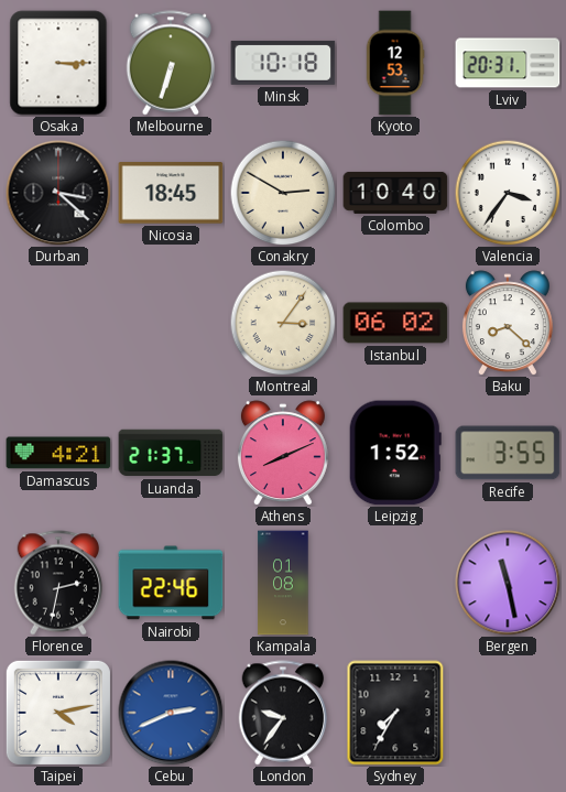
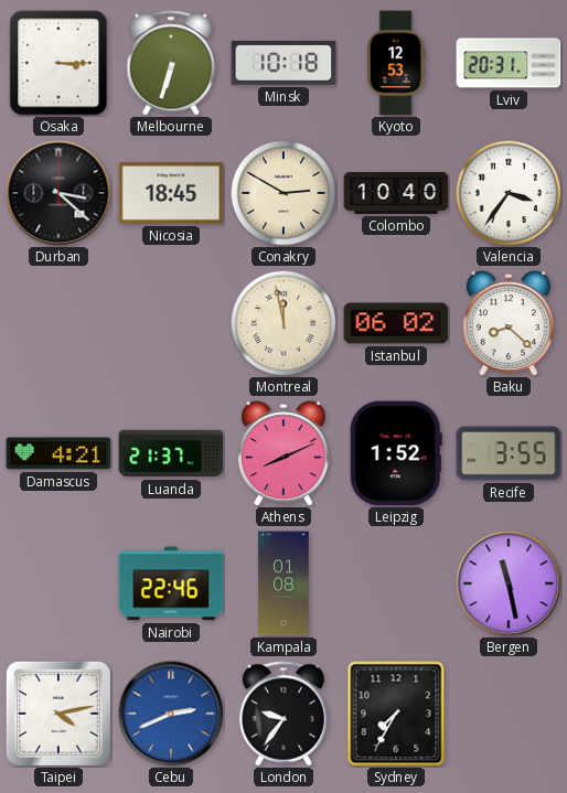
Montreal: 3:06 -> 11:58
Florence: 2:32 -> none
